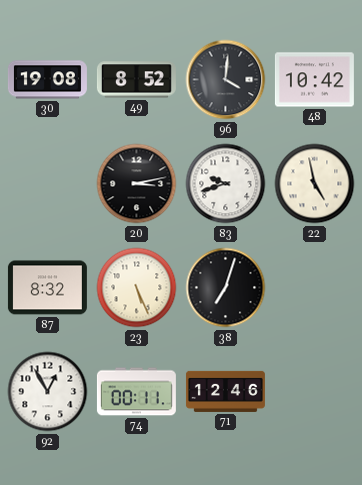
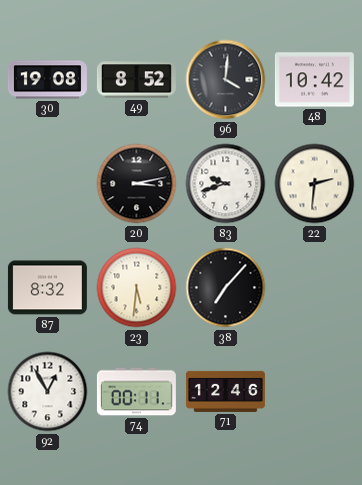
22: 4:58 -> 2:31
23: 5:26 -> 5:31
38: 7:03 -> 7:07
